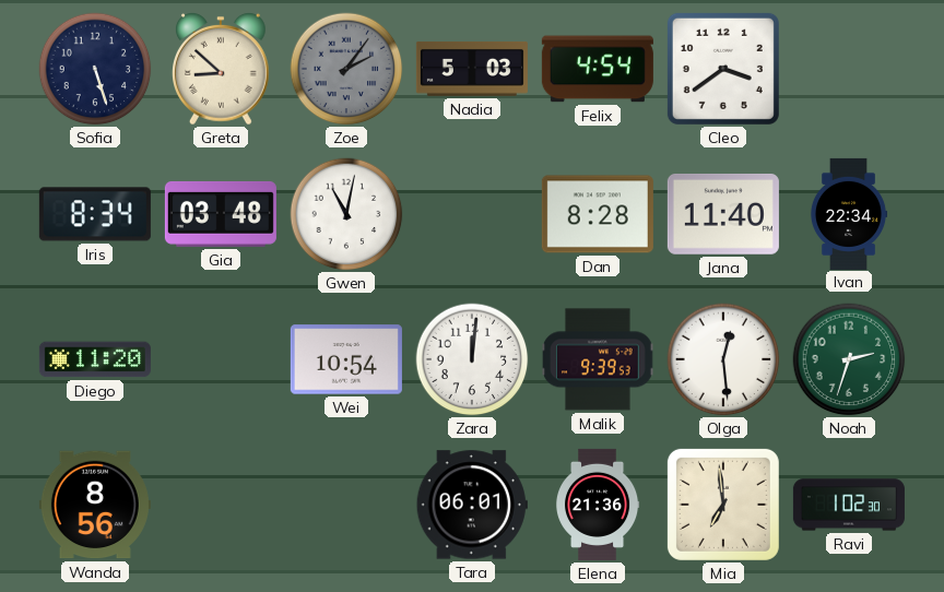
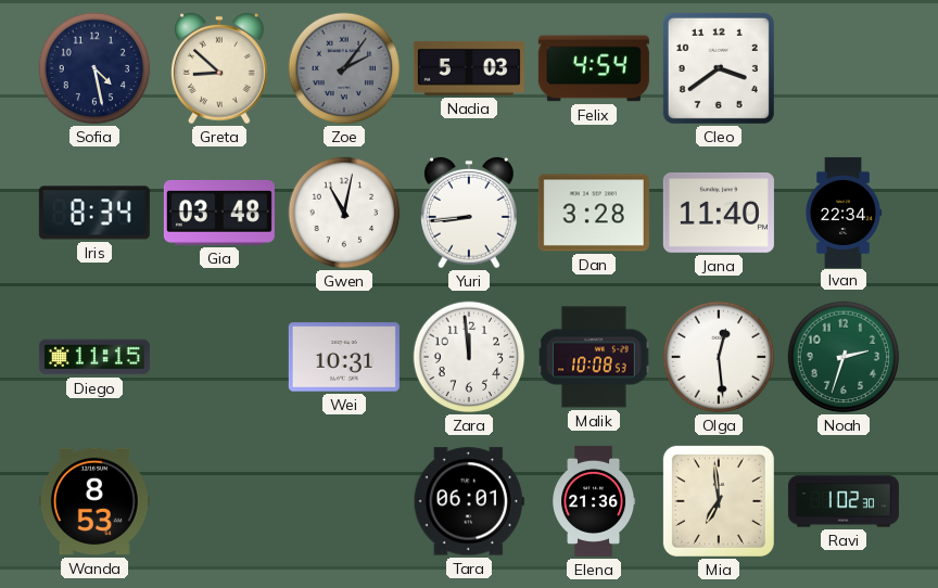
Sofia: 5:27 -> 4:28
Yuri: none -> 8:44
Dan: 8:28 -> 3:28
Diego: 11:20 -> 11:15
Wei: 10:54 -> 10:31
Zara: 12:01 -> 11:59
Malik: 9:39 -> 10:08
Wanda: 8:56 -> 8:53
